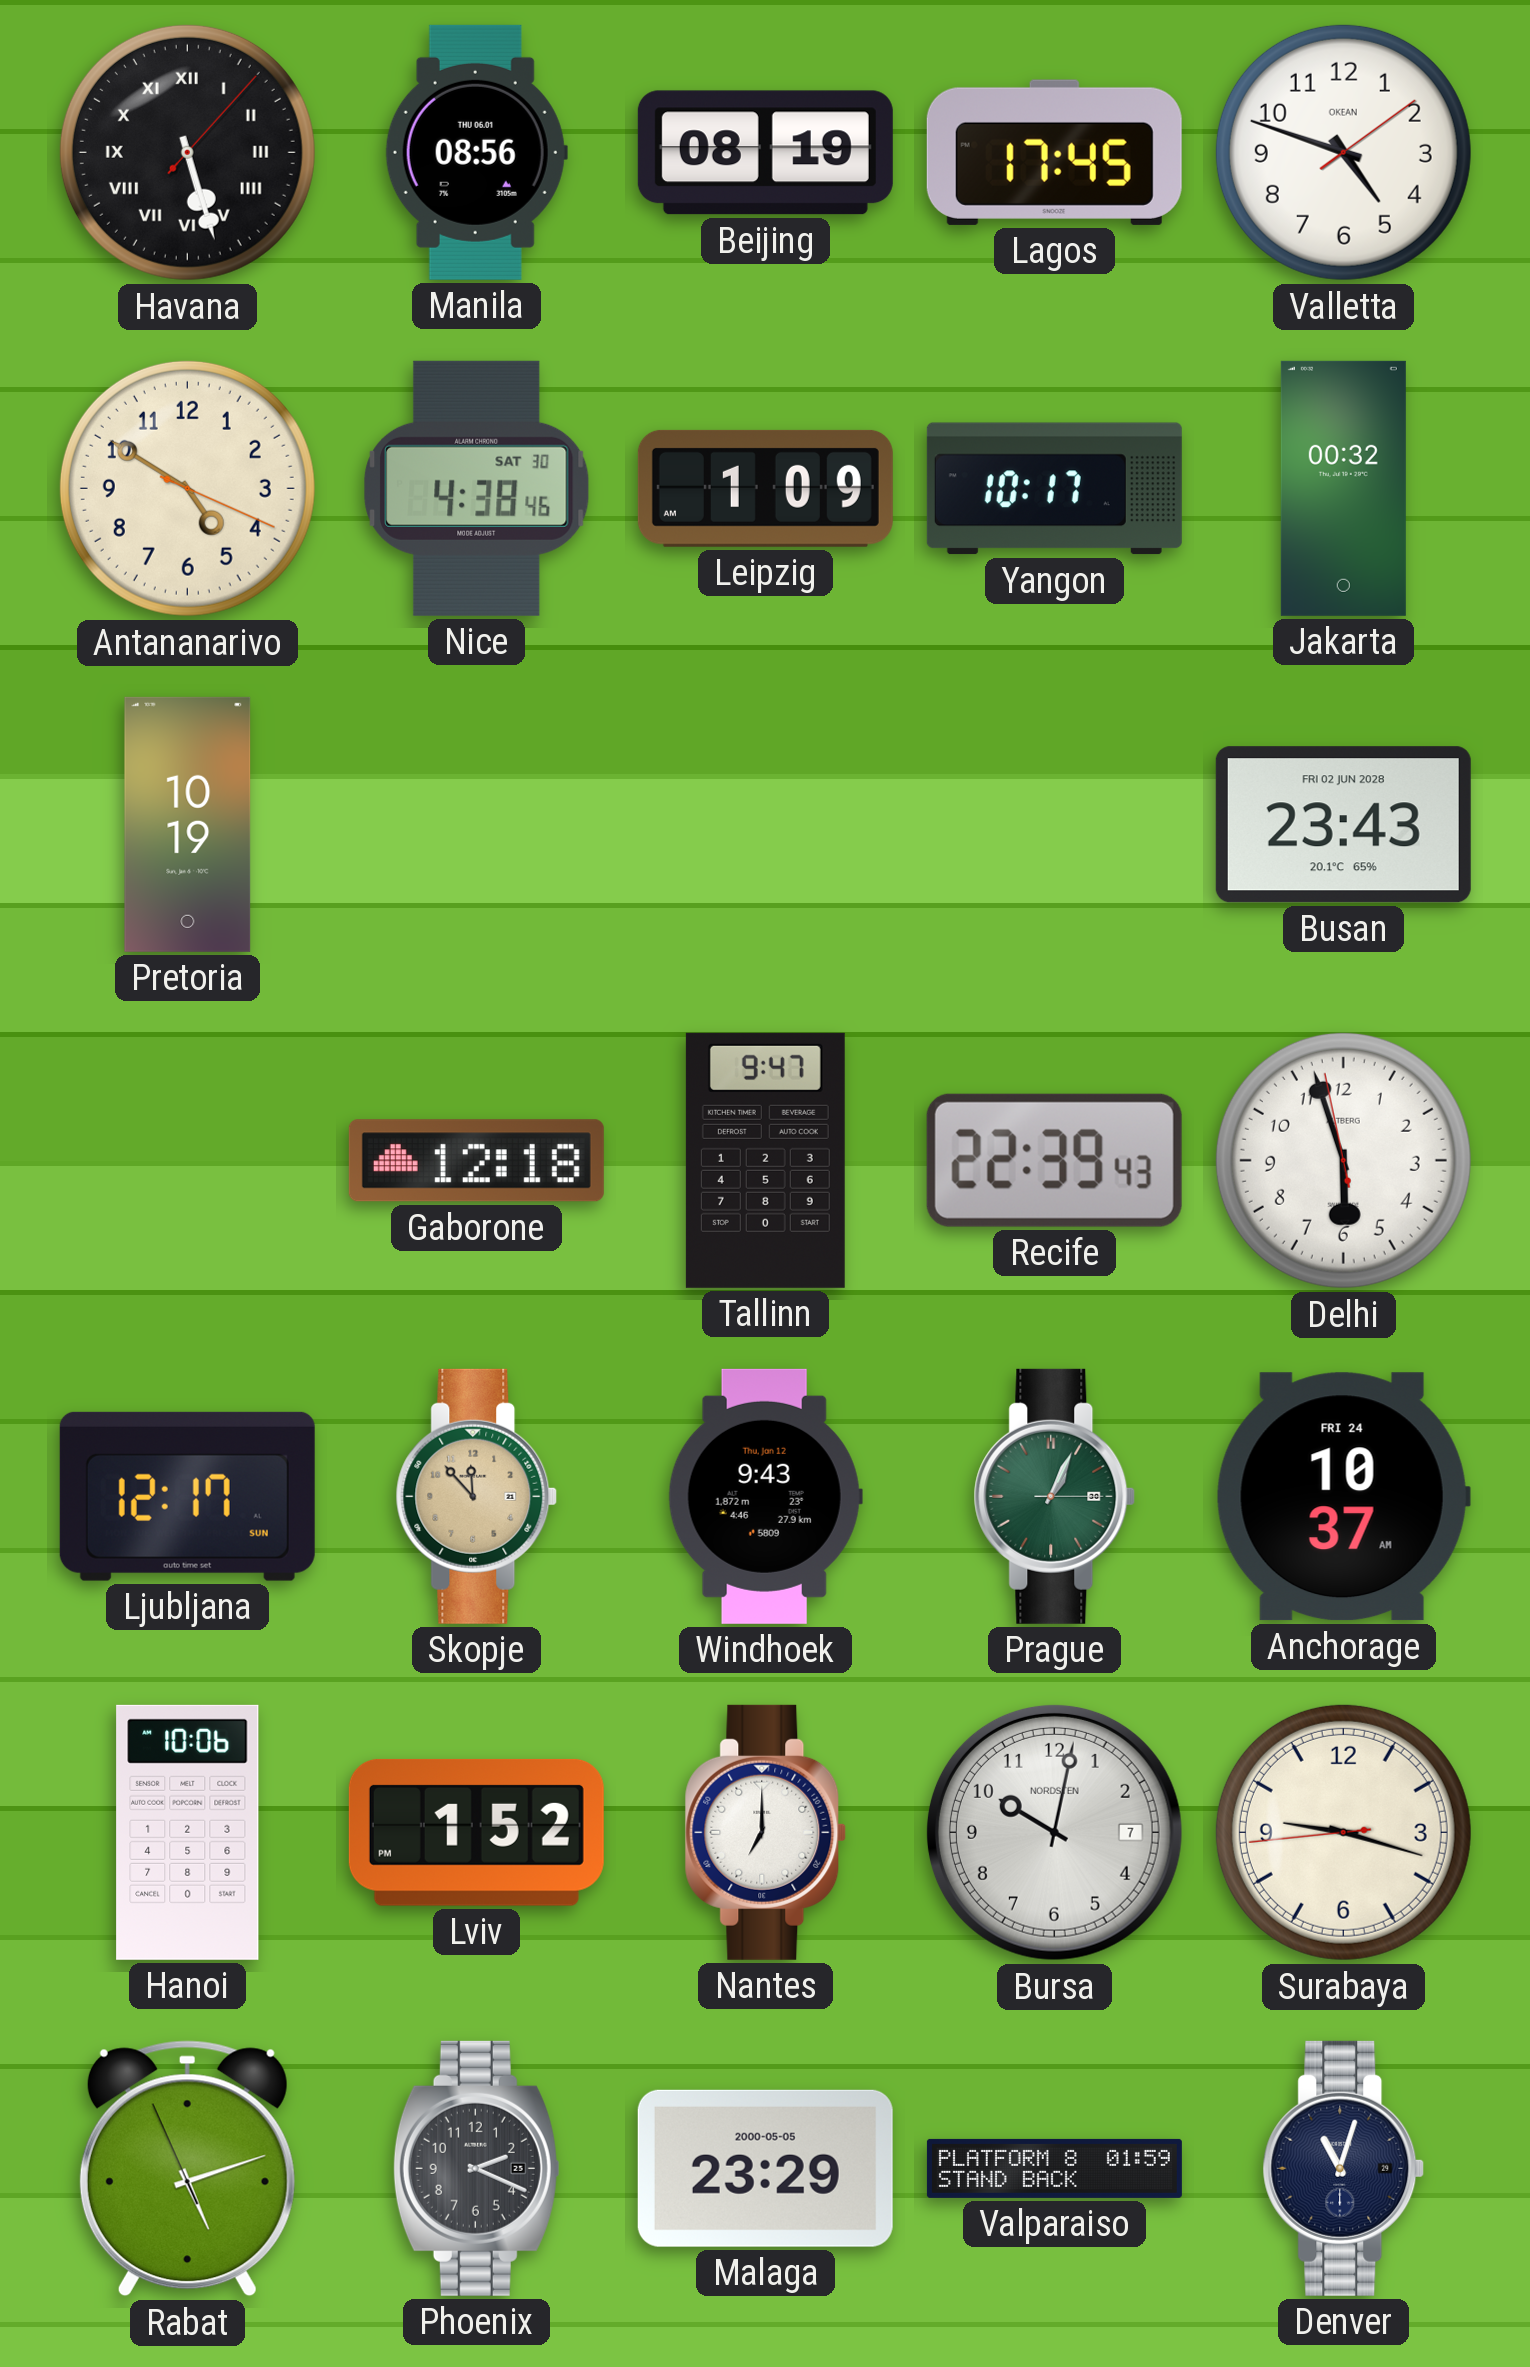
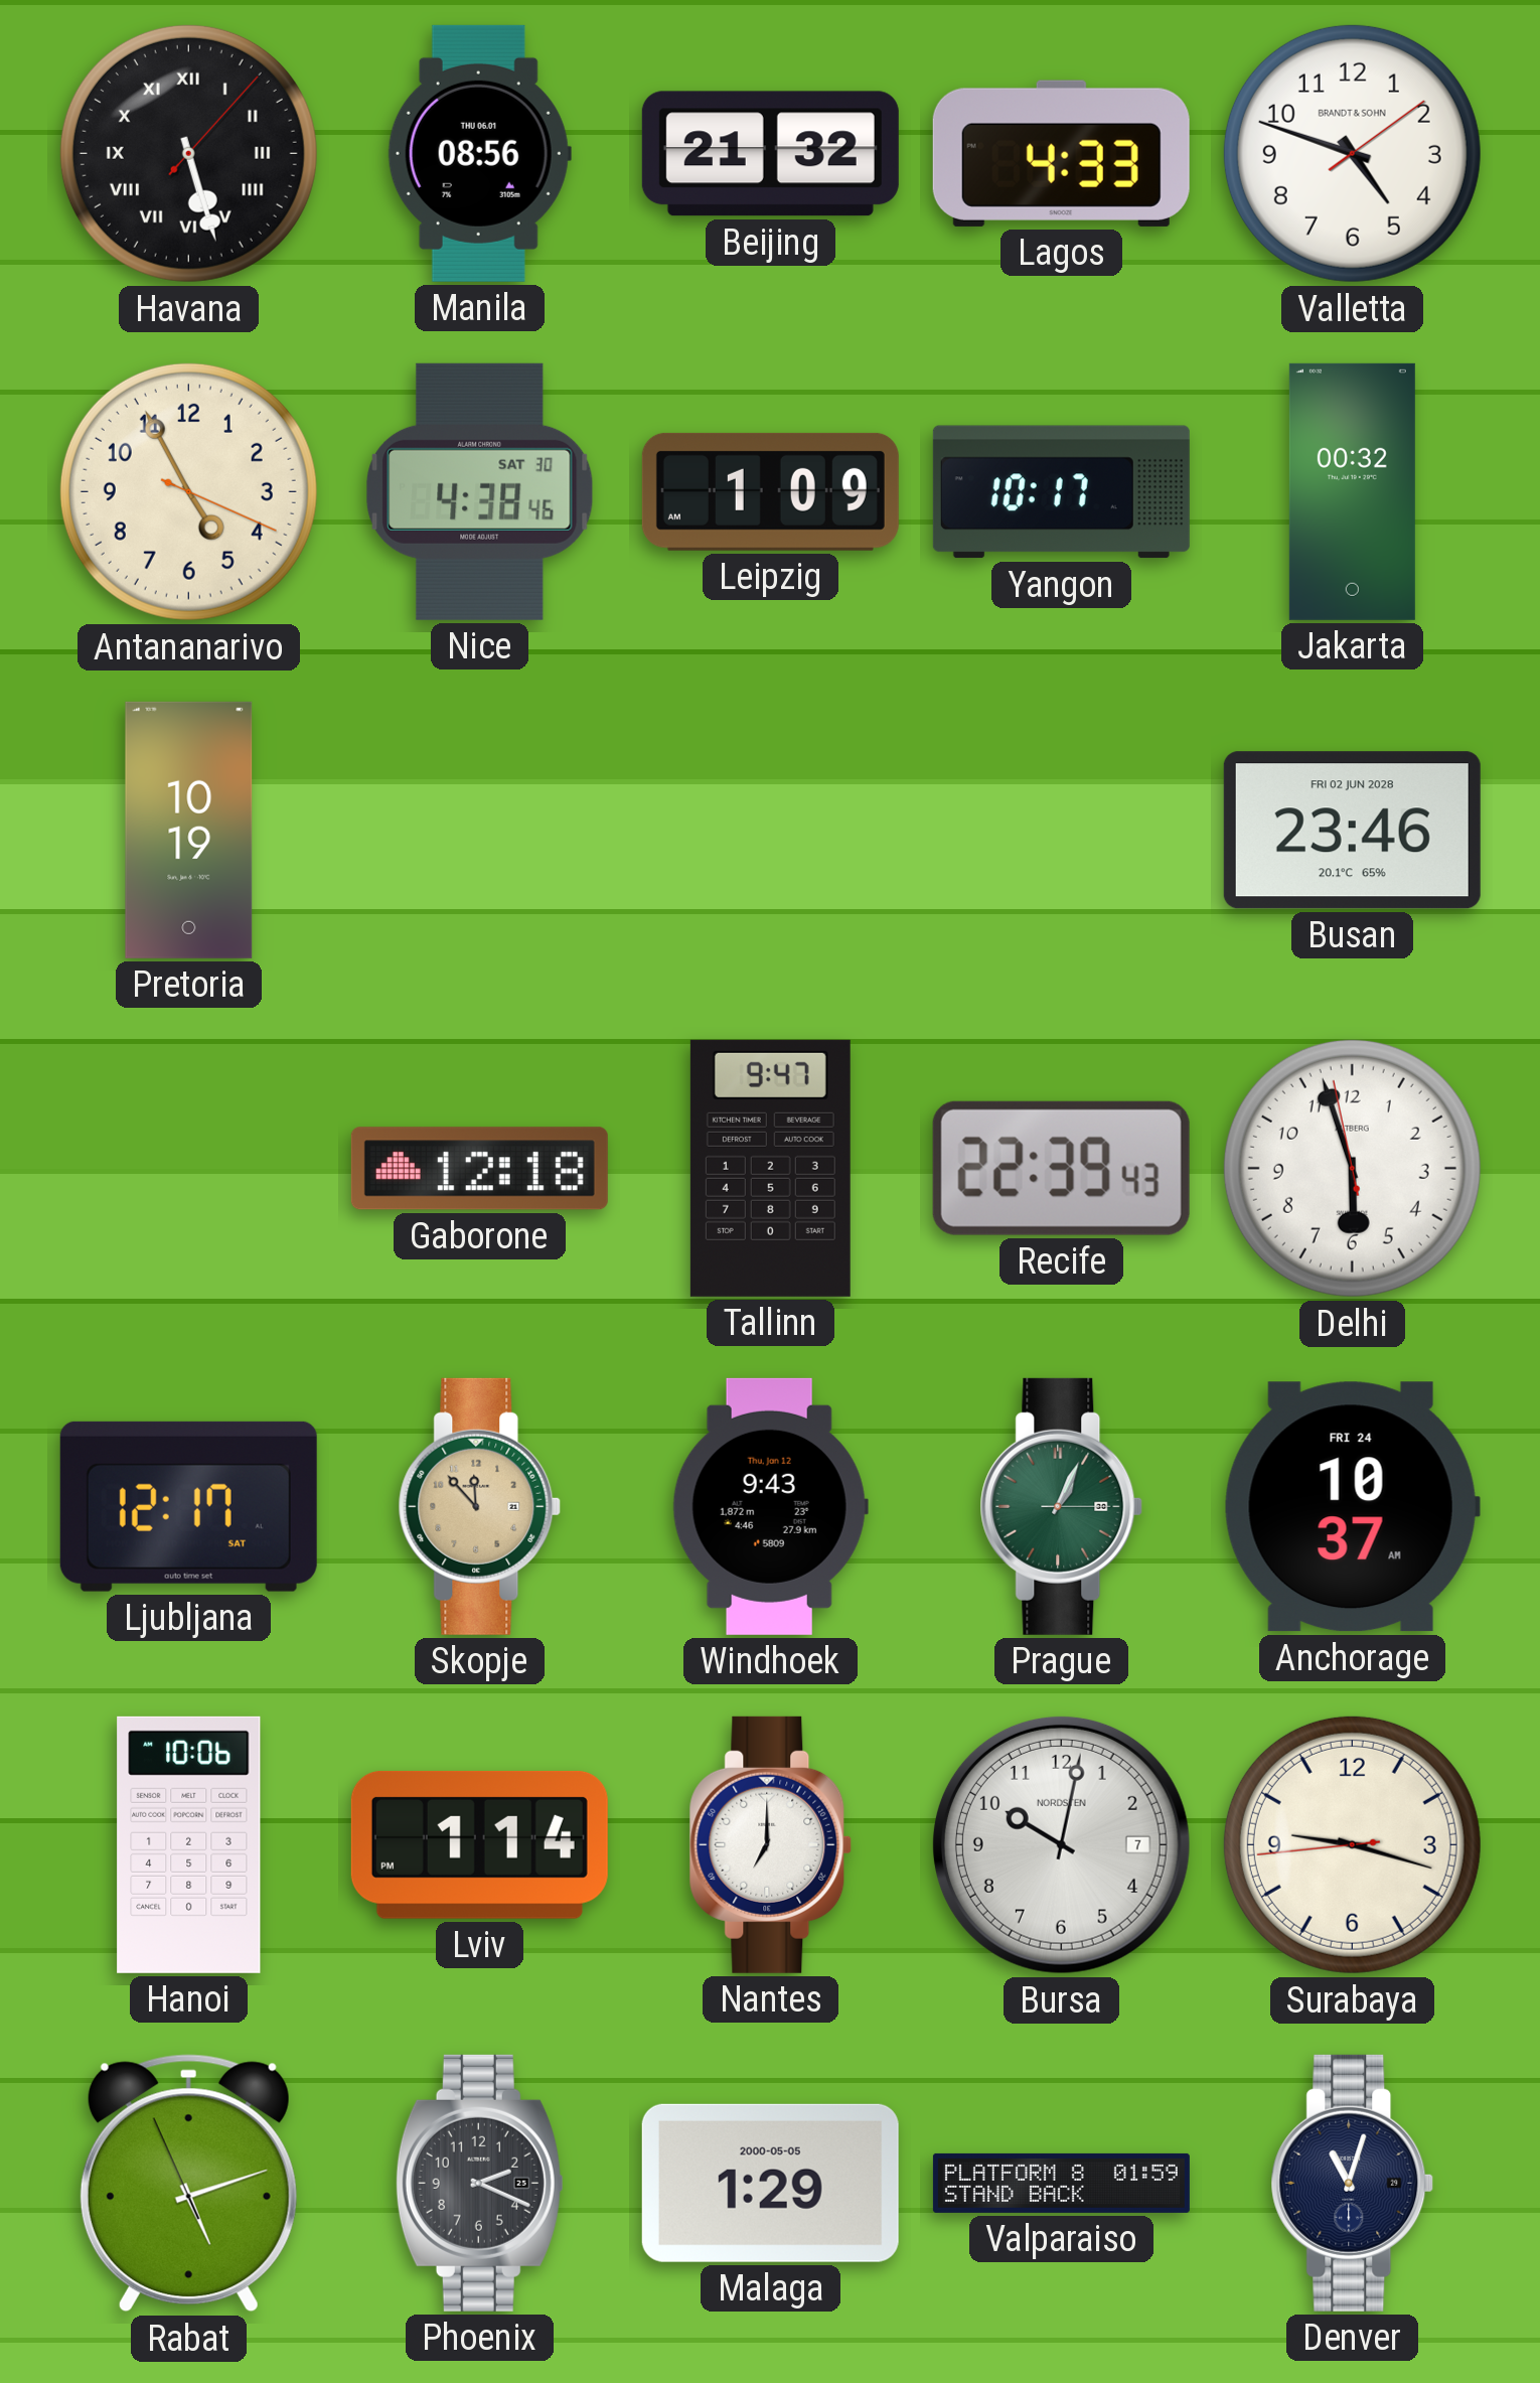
Beijing: 08:19 -> 21:32
Lagos: 17:45 -> 4:33
Valletta brand: OKEAN -> BRANDT & SOHN
Antananarivo: 4:50 -> 4:55
Busan: 23:43 -> 23:46
Ljubljana date: SUN -> SAT
Lviv: 1:52 -> 1:14
Malaga: 23:29 -> 1:29
